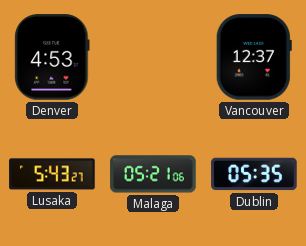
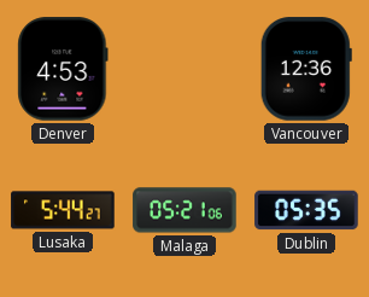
Vancouver: 12:37 -> 12:36
Lusaka: 5:43 -> 5:44
